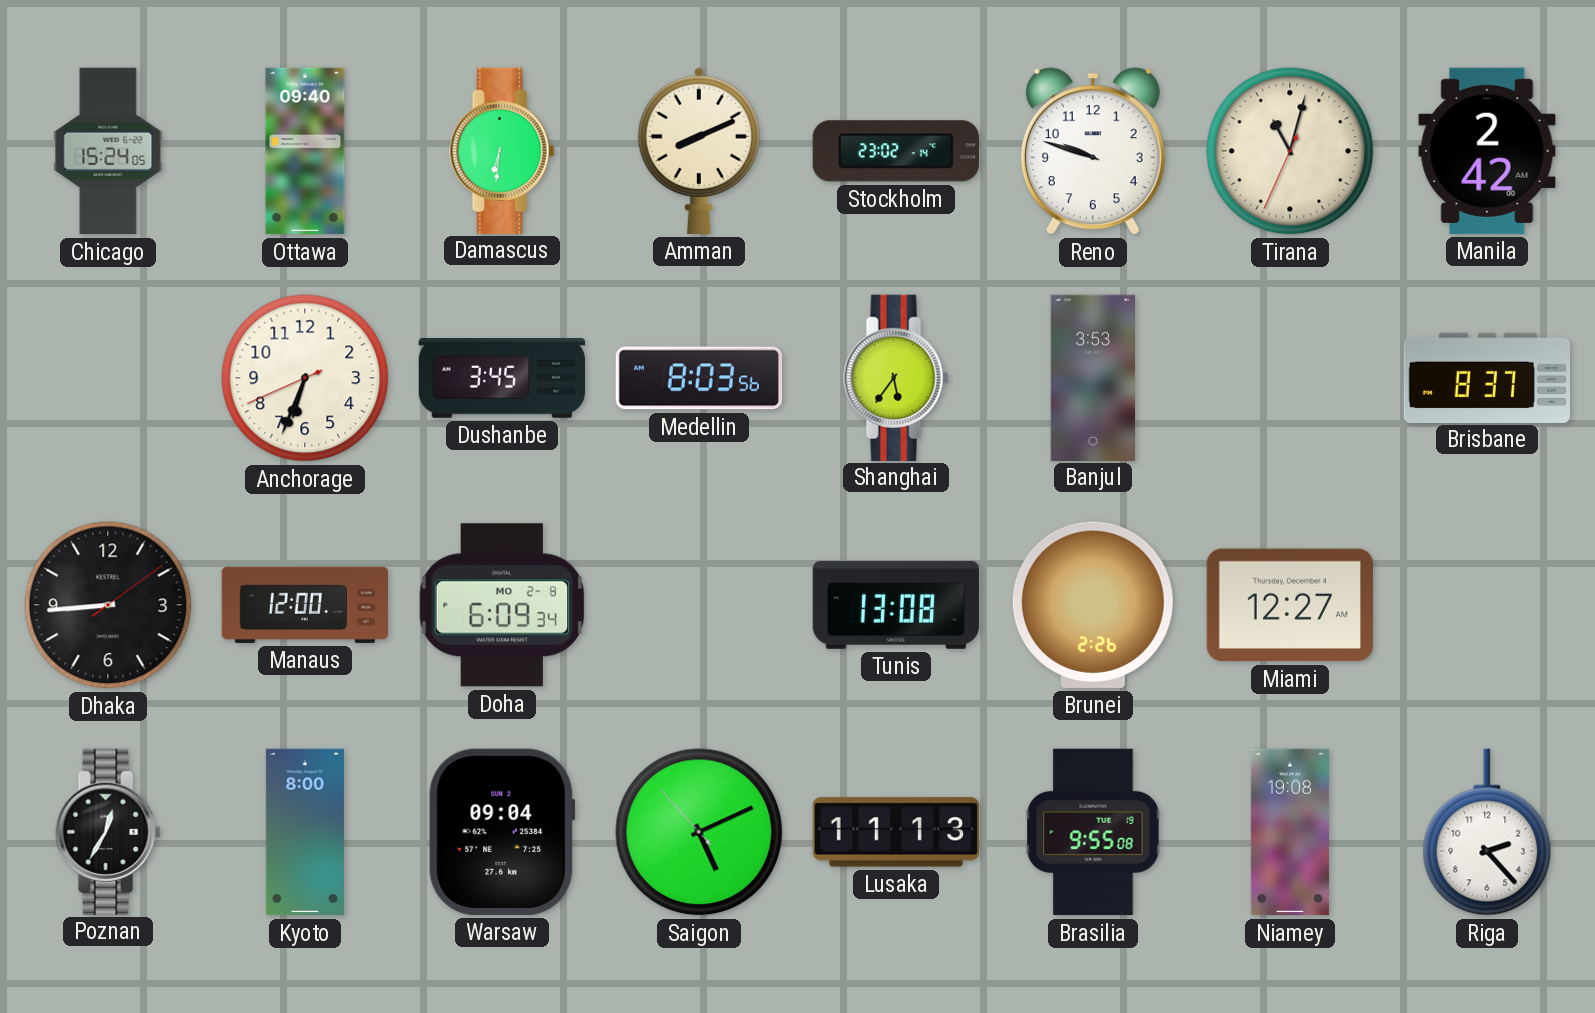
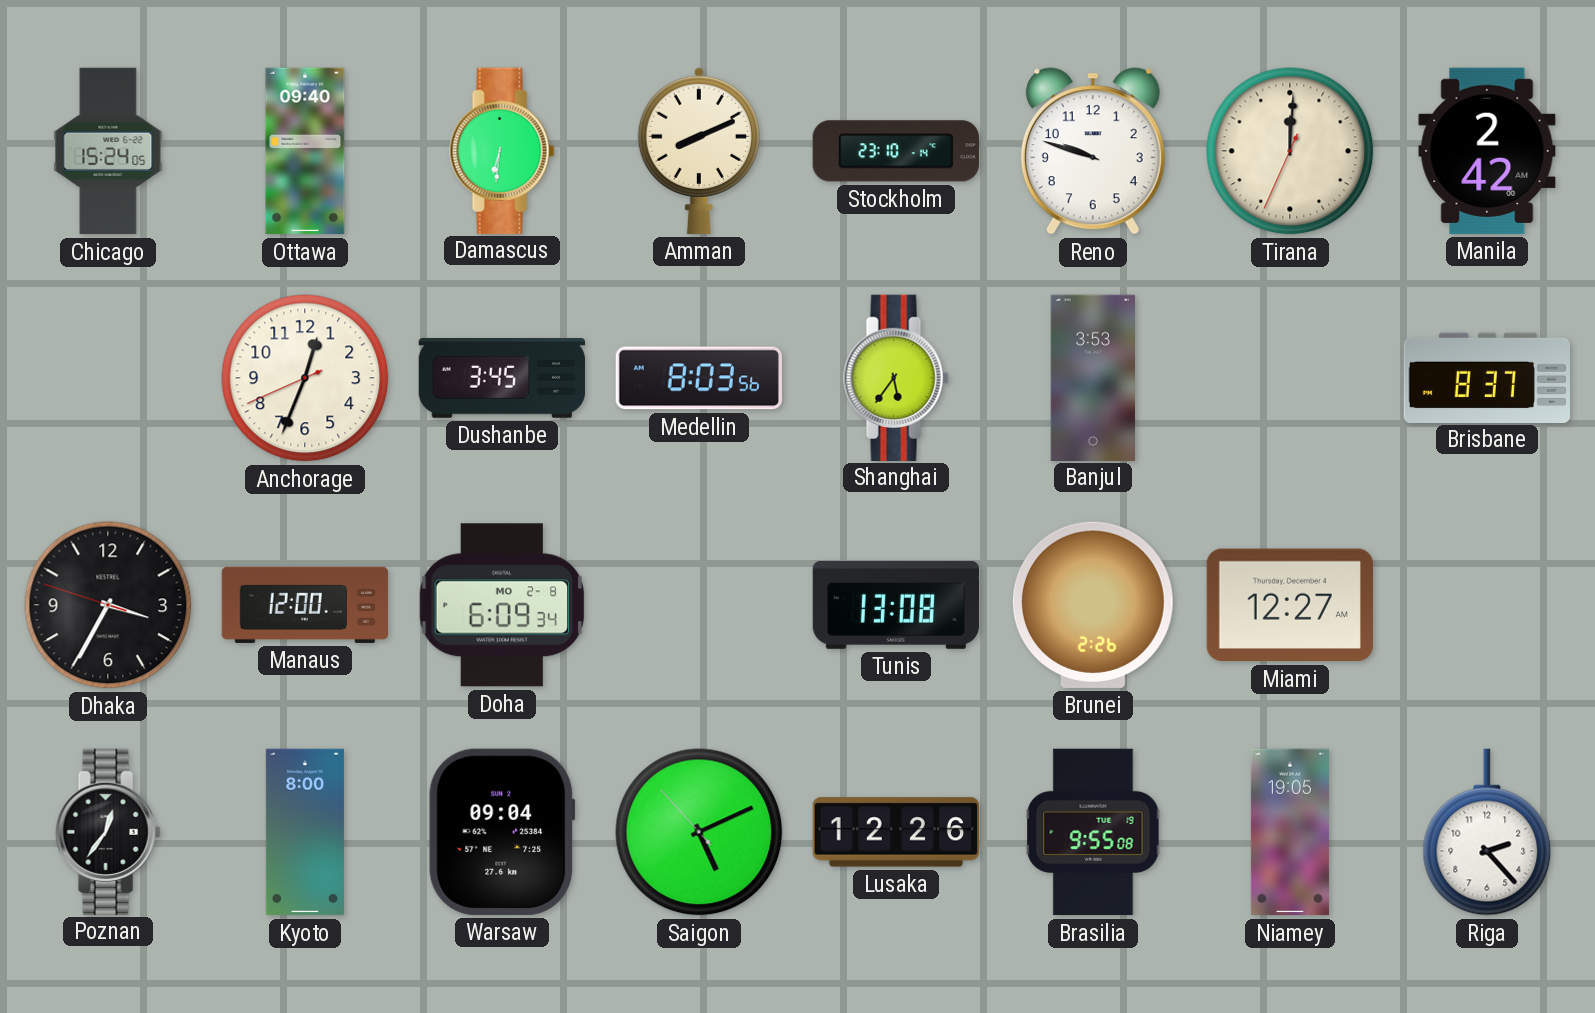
Stockholm: 23:02 -> 23:10
Tirana: 11:02 -> 12:00
Anchorage: 6:33 -> 12:33
Dhaka: 8:44 -> 3:34
Poznan: 12:35 -> 12:36
Lusaka: 11:13 -> 12:26
Niamey: 19:08 -> 19:05
